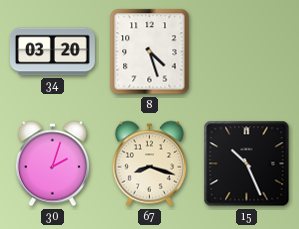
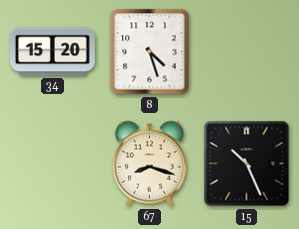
34: 03:20 -> 15:20
30: 2:03 -> none
